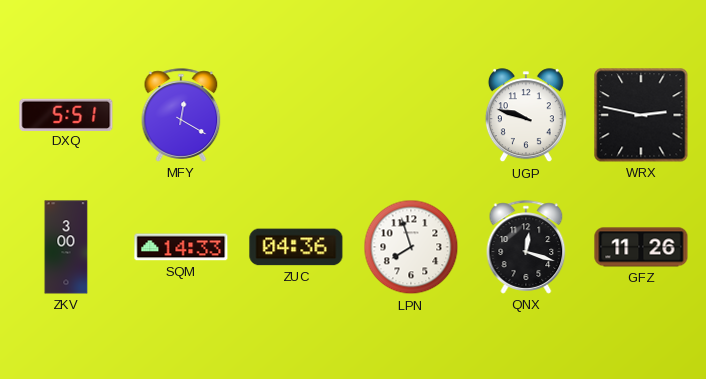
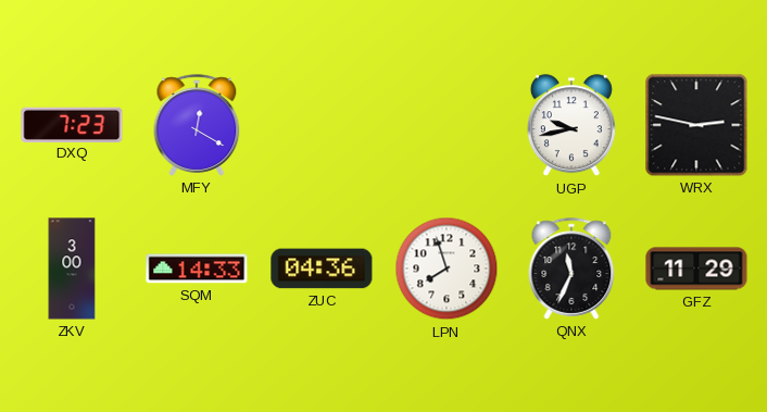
DXQ: 5:51 -> 7:23
UGP: 9:48 -> 9:43
QNX: 12:18 -> 11:34
GFZ: 11:26 -> 11:29
